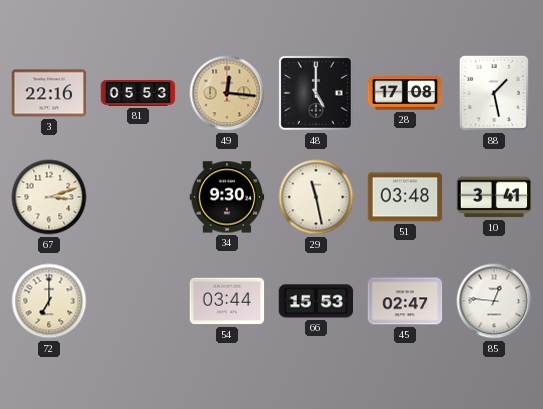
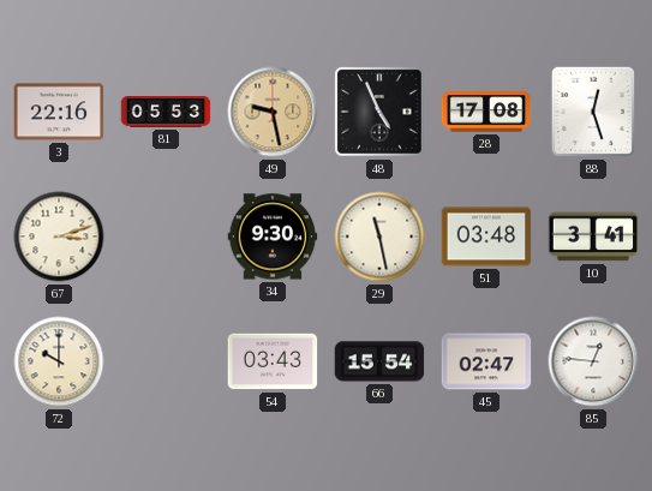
49: 12:16 -> 9:28
48: 5:00 -> 4:56
88: 1:28 -> 12:27
72: 7:00 -> 10:00
54: 03:44 -> 03:43
66: 15:53 -> 15:54
